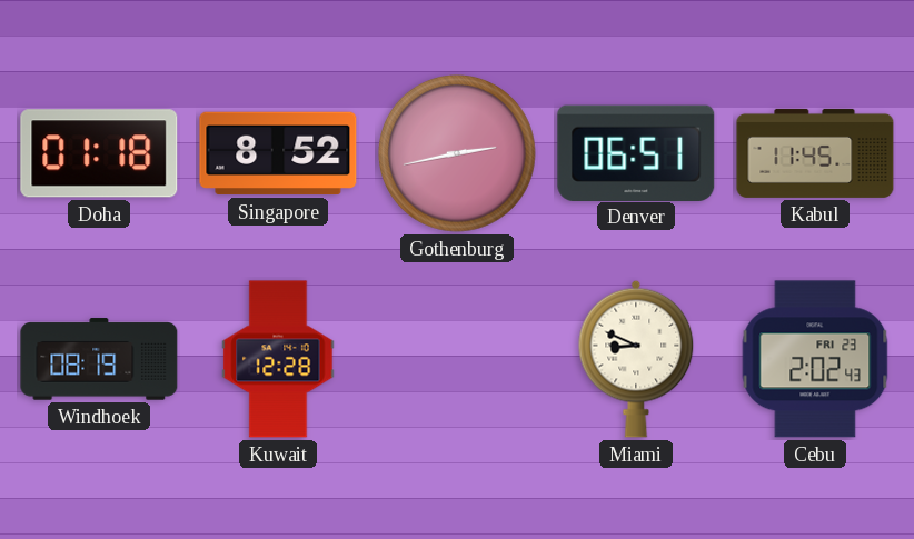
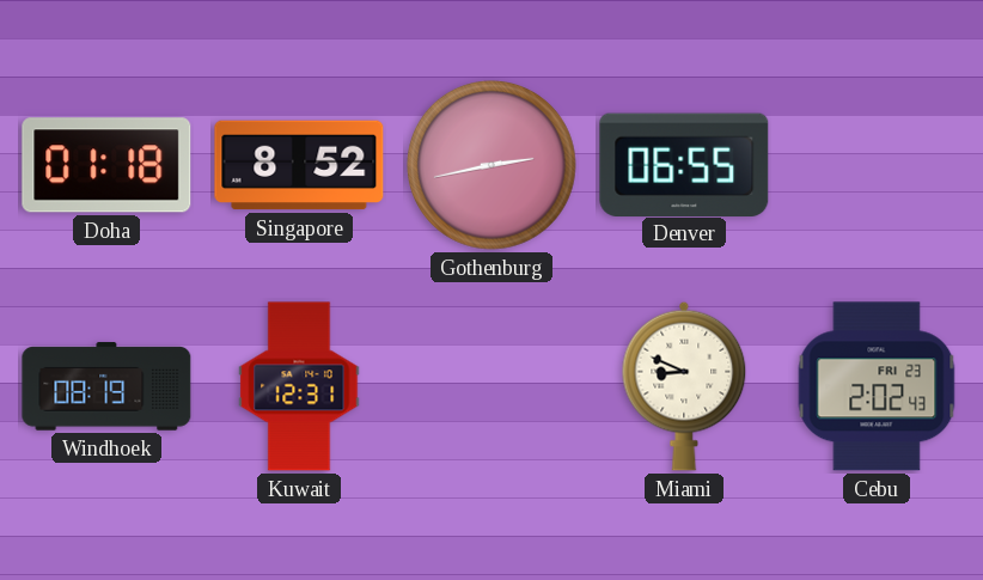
Denver: 06:51 -> 06:55
Kabul: 11:45 -> none
Kuwait: 12:28 -> 12:31
